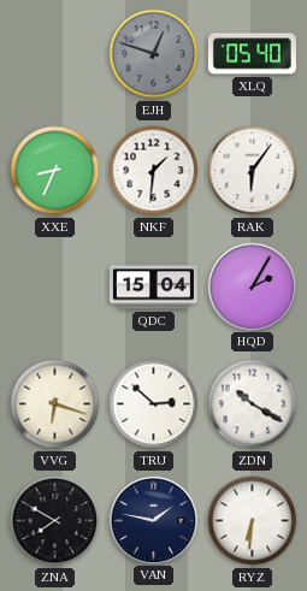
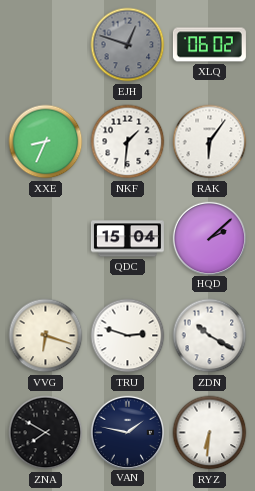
XLQ: 05:40 -> 06:02
HQD: 2:05 -> 2:08
TRU: 2:52 -> 2:48
